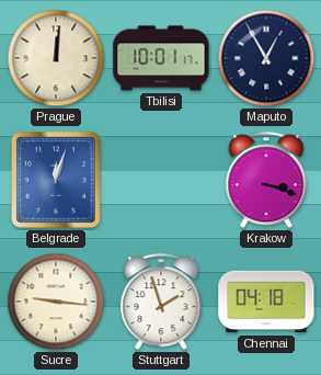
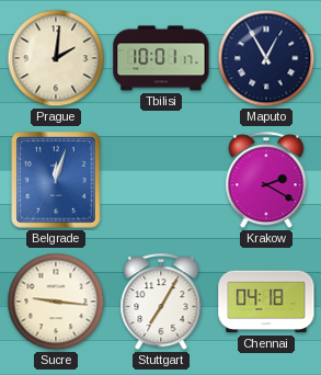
Prague: 12:01 -> 2:01
Krakow: 3:18 -> 2:20
Stuttgart: 1:57 -> 7:05
